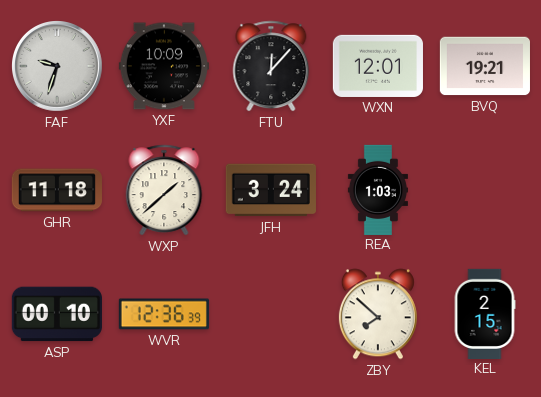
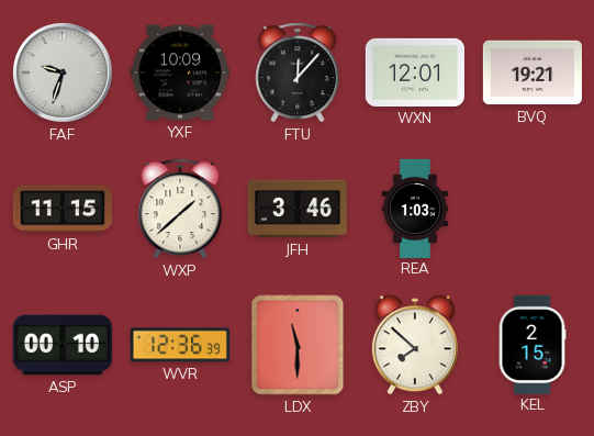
GHR: 11:18 -> 11:15
JFH: 3:24 -> 3:46
LDX: none -> 11:30
